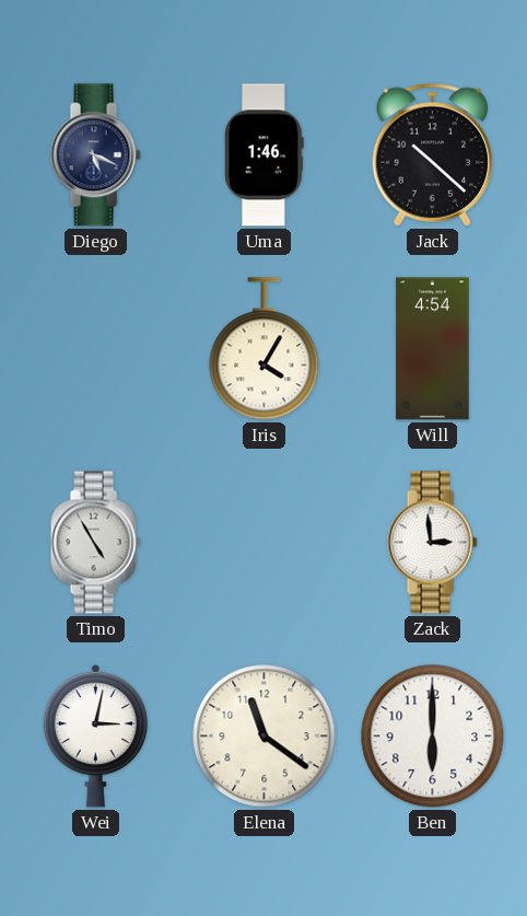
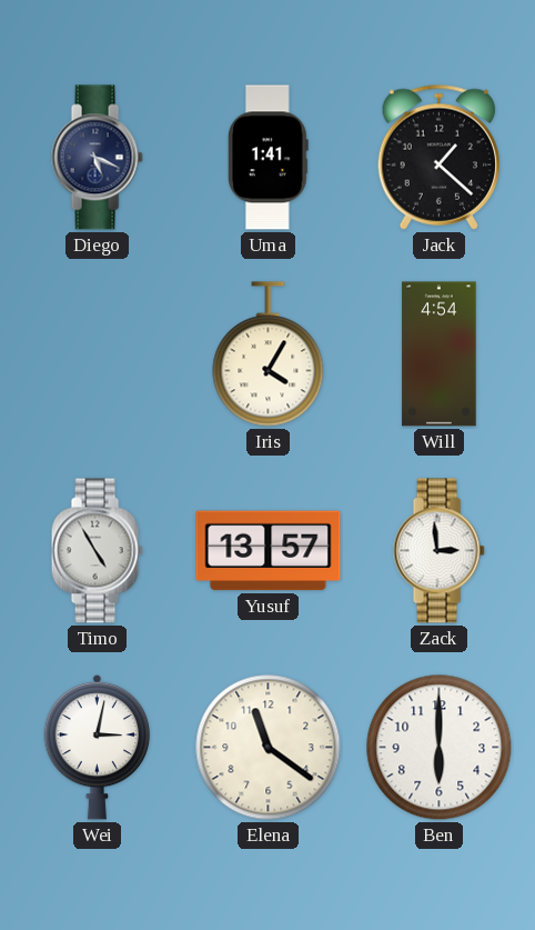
Uma: 1:46 -> 1:41
Jack: 10:22 -> 1:22
Yusuf: none -> 13:57
